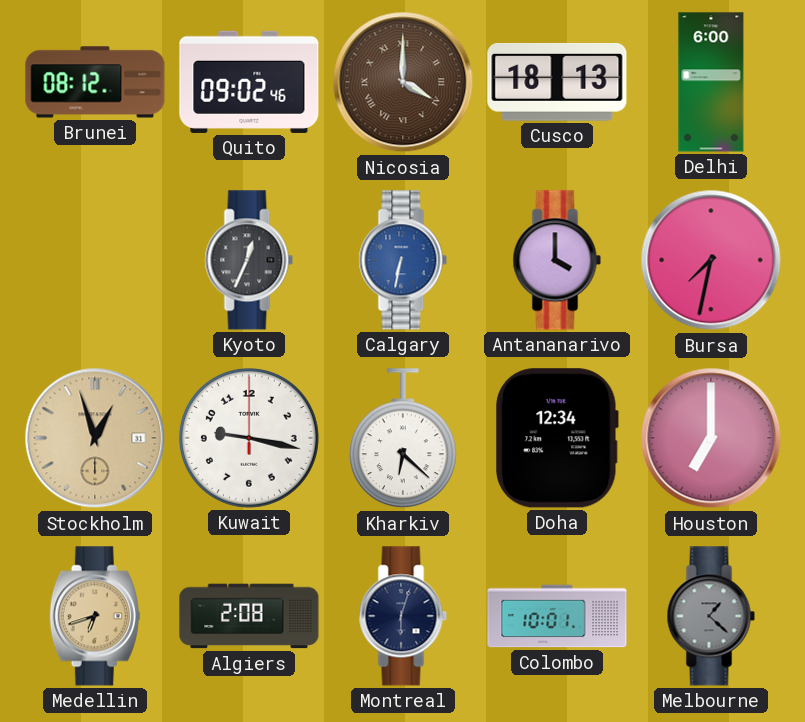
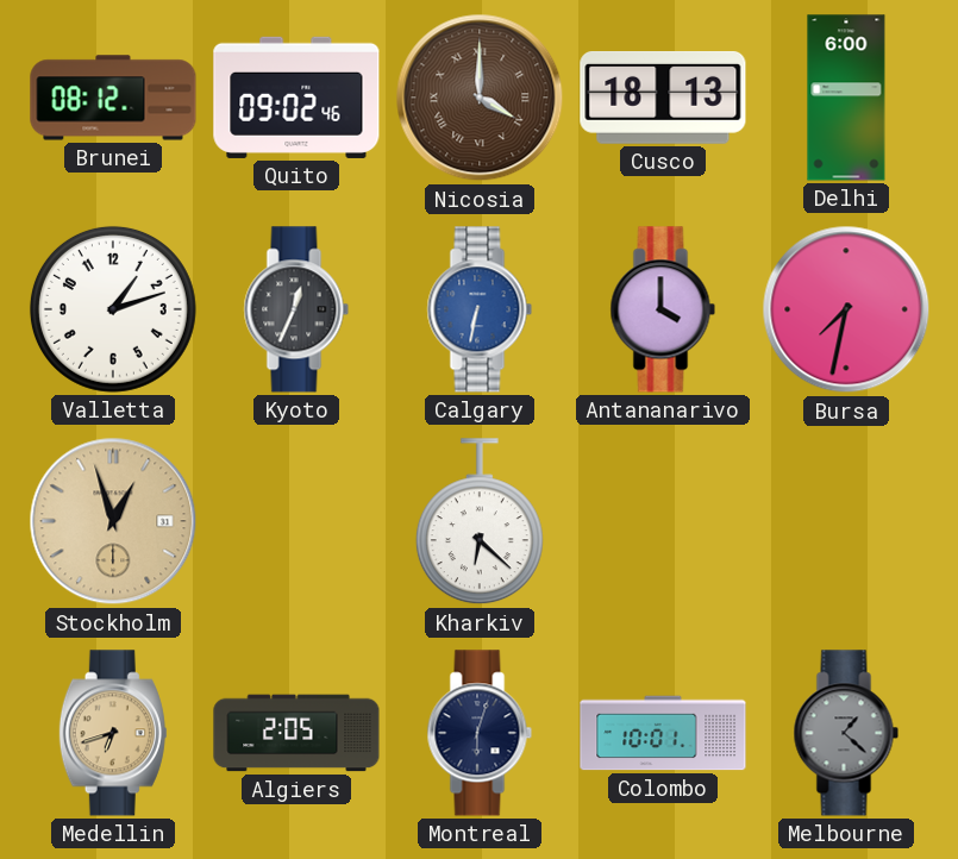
Valletta: none -> 1:12
Kuwait: 9:17 -> none
Doha: 12:34 -> none
Houston: 7:00 -> none
Algiers: 2:08 -> 2:05
